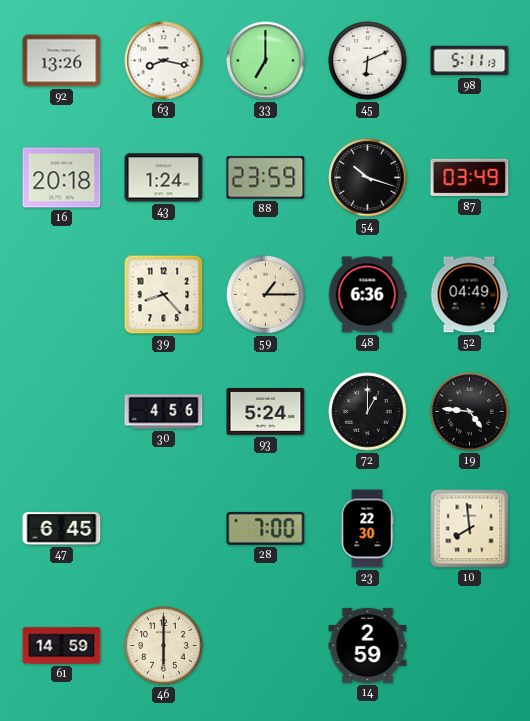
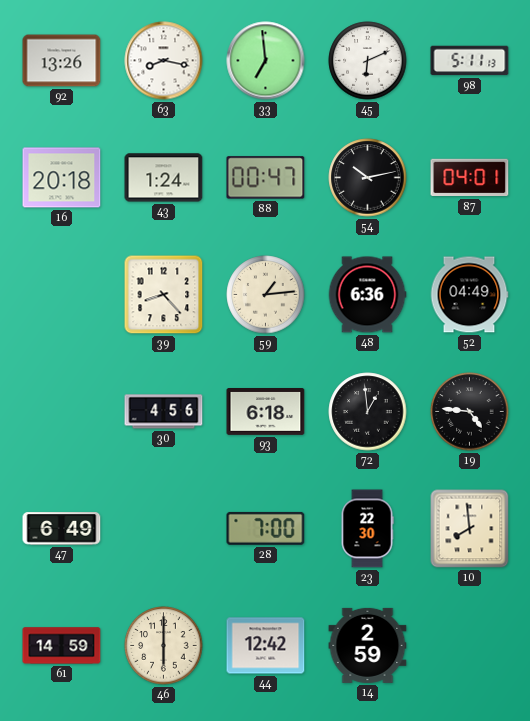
33: 7:00 -> 6:59
88: 23:59 -> 00:47
54: 10:18 -> 10:13
87: 03:49 -> 04:01
59: 1:15 -> 1:14
93: 5:24 -> 6:18
72: 1:00 -> 12:59
47: 6:45 -> 6:49
44: none -> 12:42
